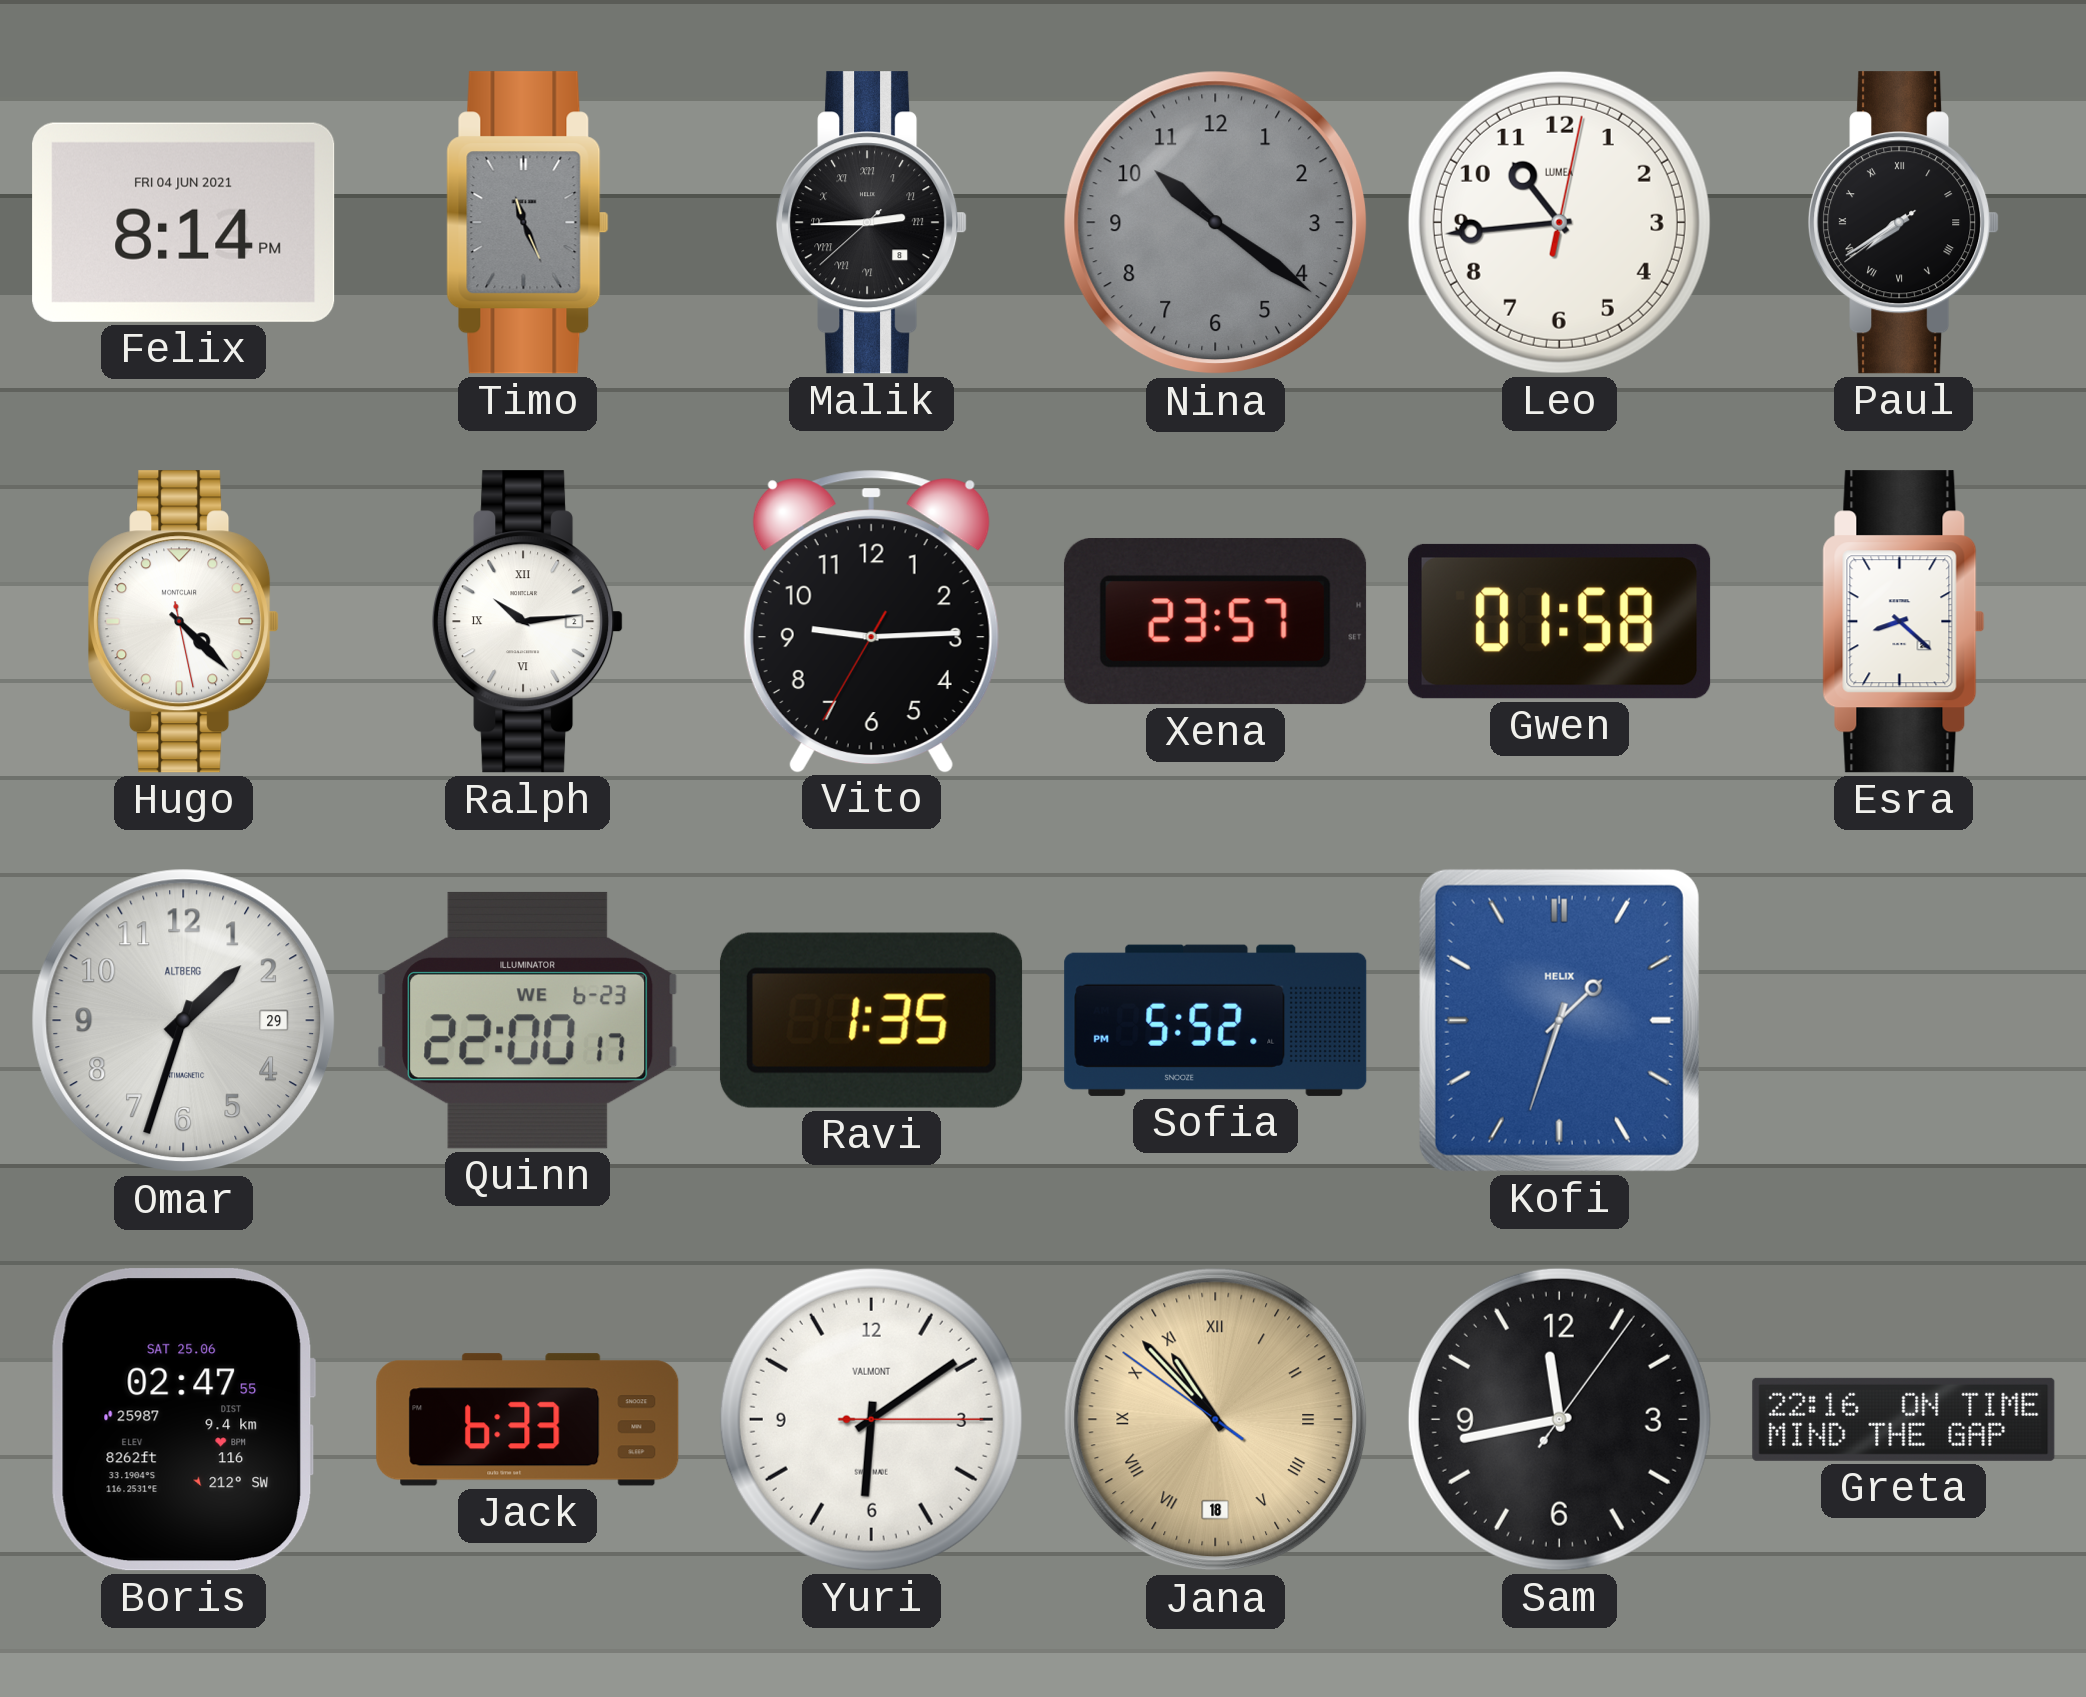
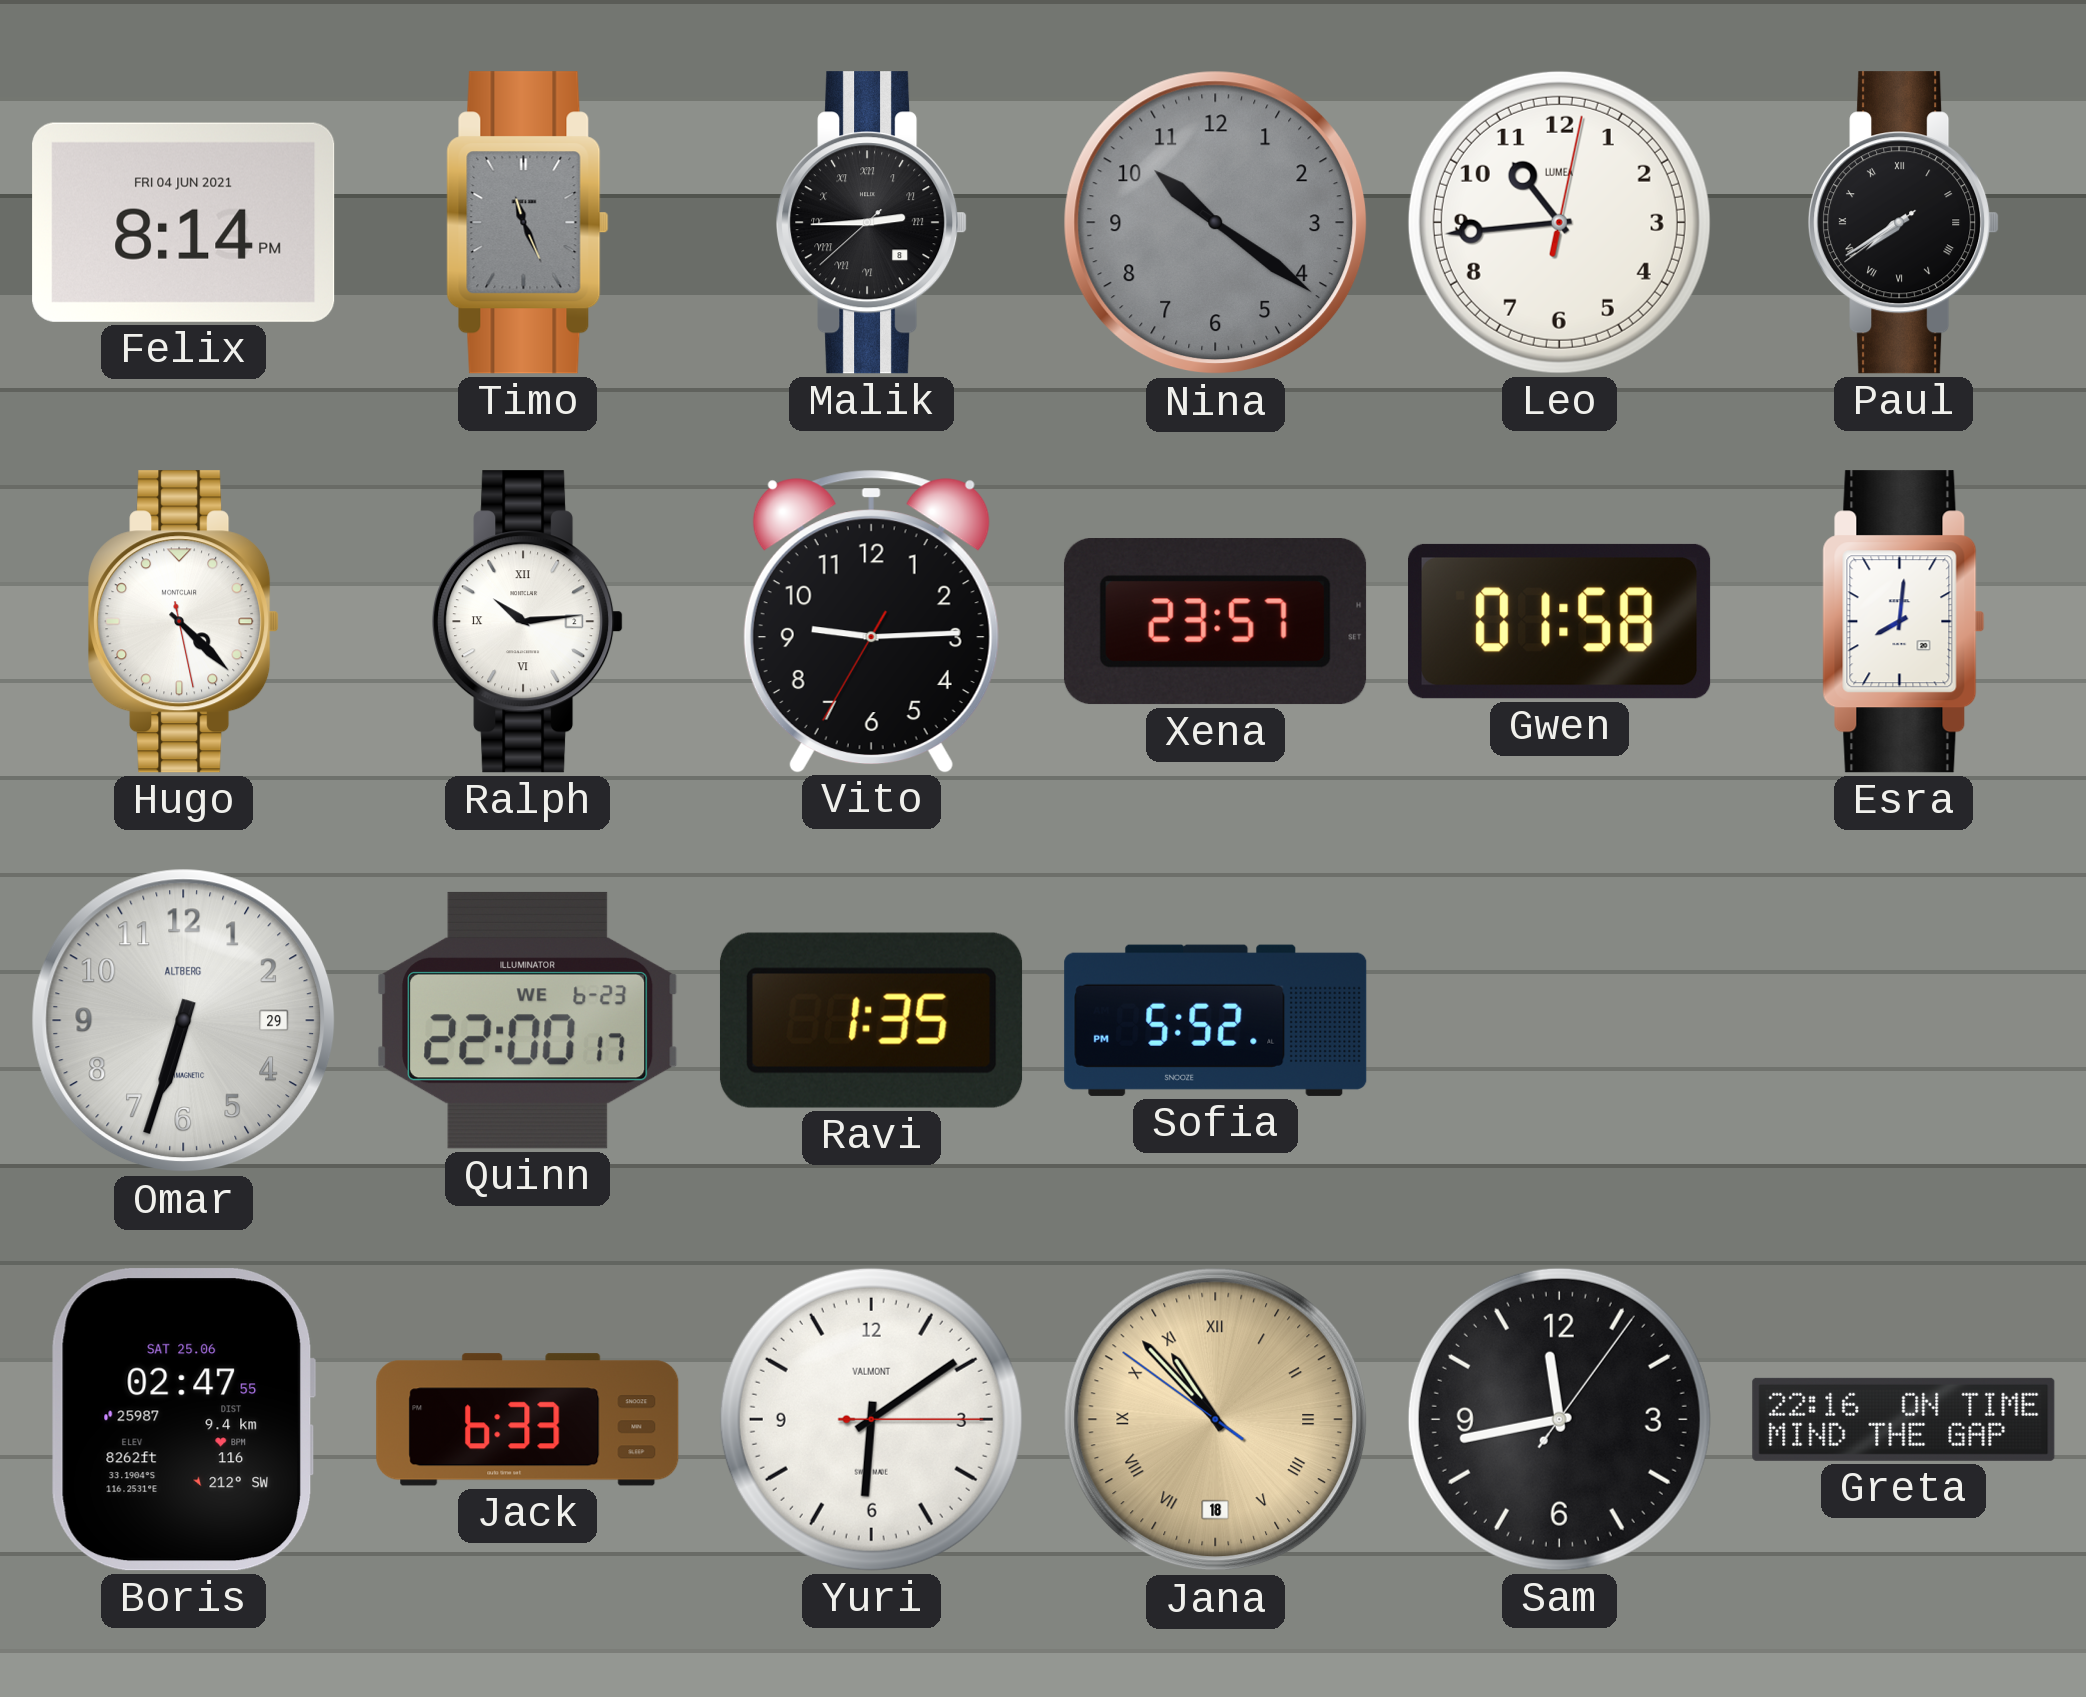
Esra: 8:22 -> 8:01
Omar: 1:33 -> 6:33
Kofi: 1:33 -> none
